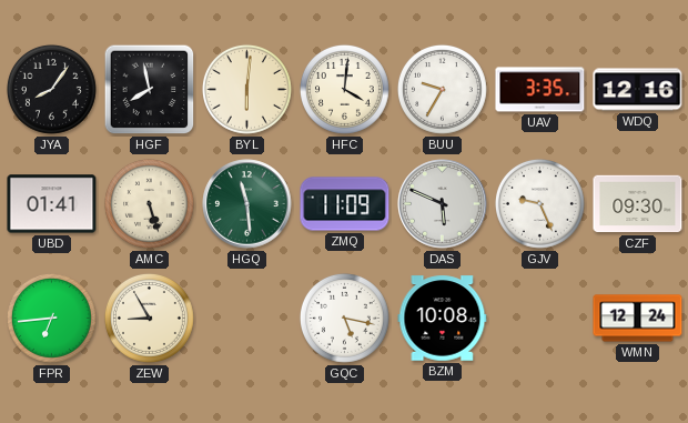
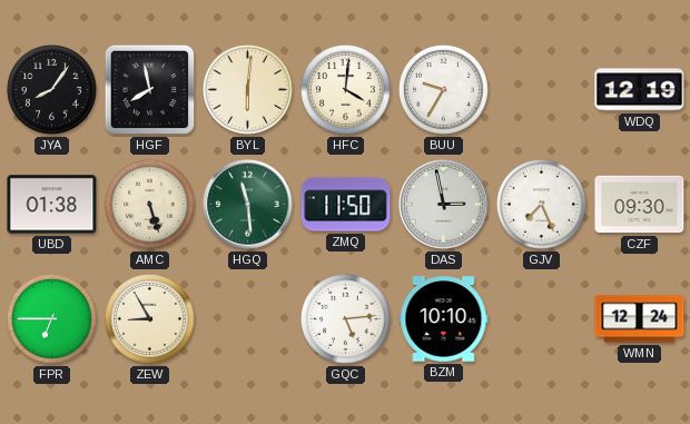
UAV: 3:35 -> none
WDQ: 12:16 -> 12:19
UBD: 01:41 -> 01:38
ZMQ: 11:09 -> 11:50
DAS: 5:49 -> 2:58
GJV: 9:26 -> 7:26
FPR: 6:44 -> 6:45
GQC: 5:17 -> 5:14
BZM: 10:08 -> 10:10
